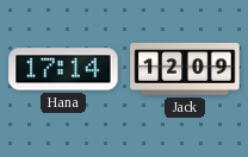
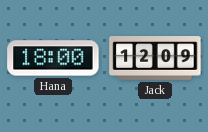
Hana: 17:14 -> 18:00
